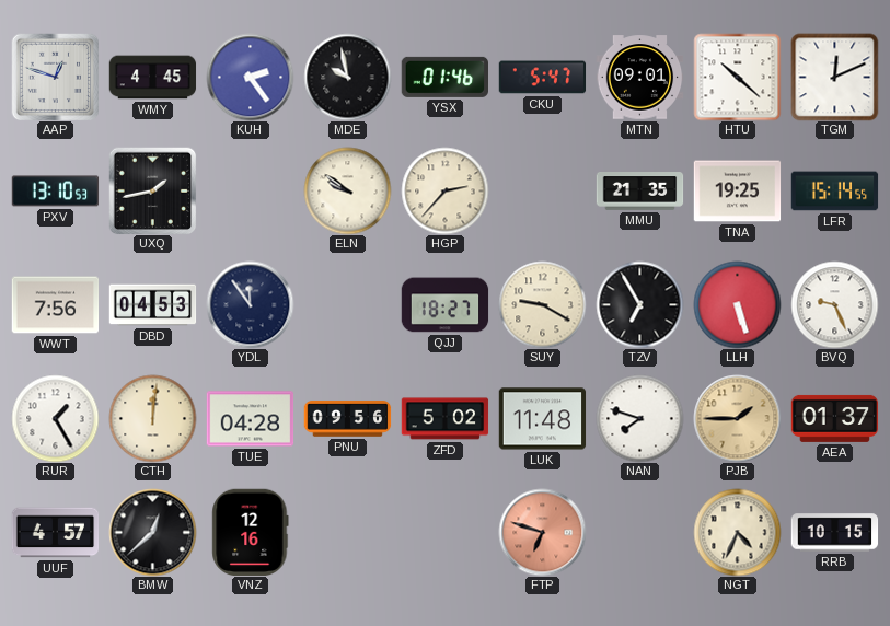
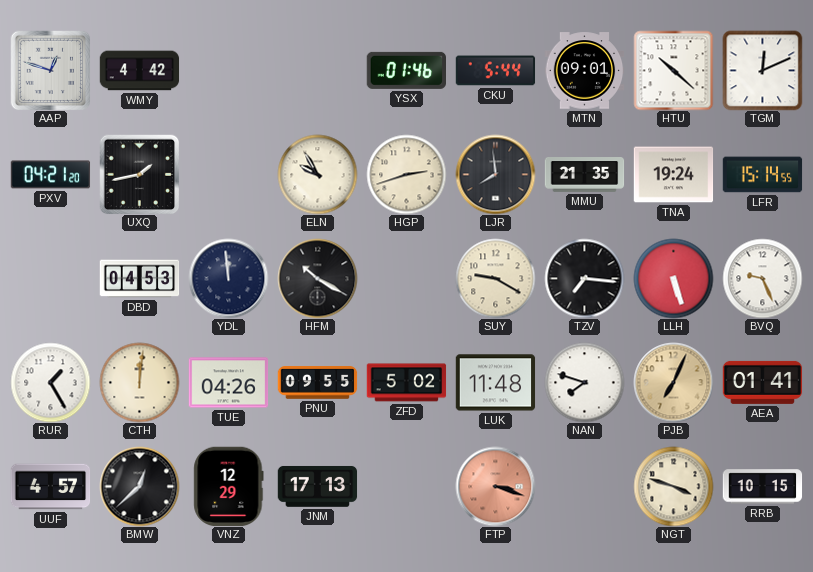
WMY: 4:45 -> 4:42
KUH: 2:24 -> none
MDE: 9:58 -> none
CKU: 5:47 -> 5:44
PXV: 13:10 -> 04:21
ELN: 9:51 -> 9:55
HGP: 2:37 -> 2:42
LJR: none -> 7:59
TNA: 19:25 -> 19:24
WWT: 7:56 -> none
YDL: 11:54 -> 11:59
HFM: none -> 10:20
QJJ: 18:27 -> none
TZV: 6:55 -> 7:16
TUE: 04:28 -> 04:26
PNU: 09:56 -> 09:55
PJB: 1:45 -> 7:04
AEA: 01:37 -> 01:41
VNZ: 12:16 -> 12:29
JNM: none -> 17:13
FTP: 6:48 -> 3:18
NGT: 4:34 -> 3:48
